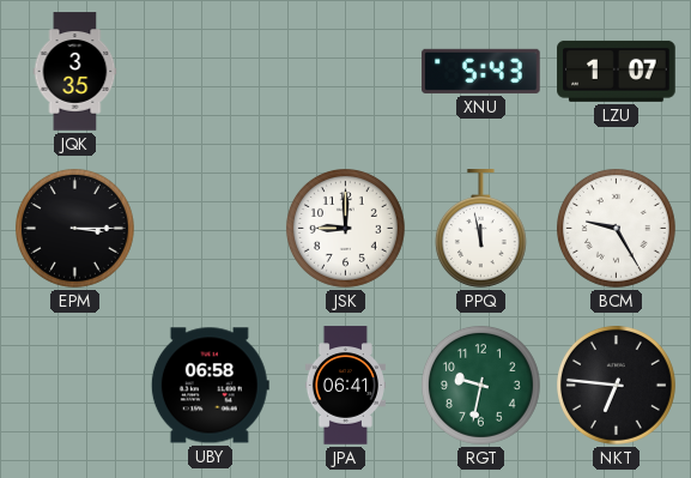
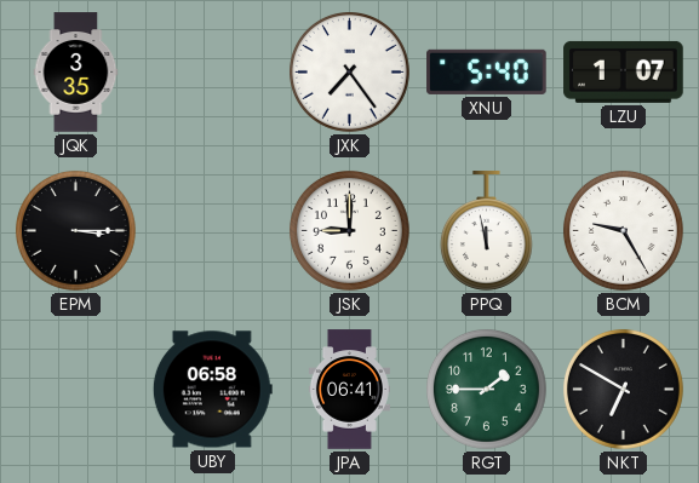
JXK: none -> 7:24
XNU: 5:43 -> 5:40
RGT: 9:32 -> 1:45
NKT: 6:46 -> 6:50
